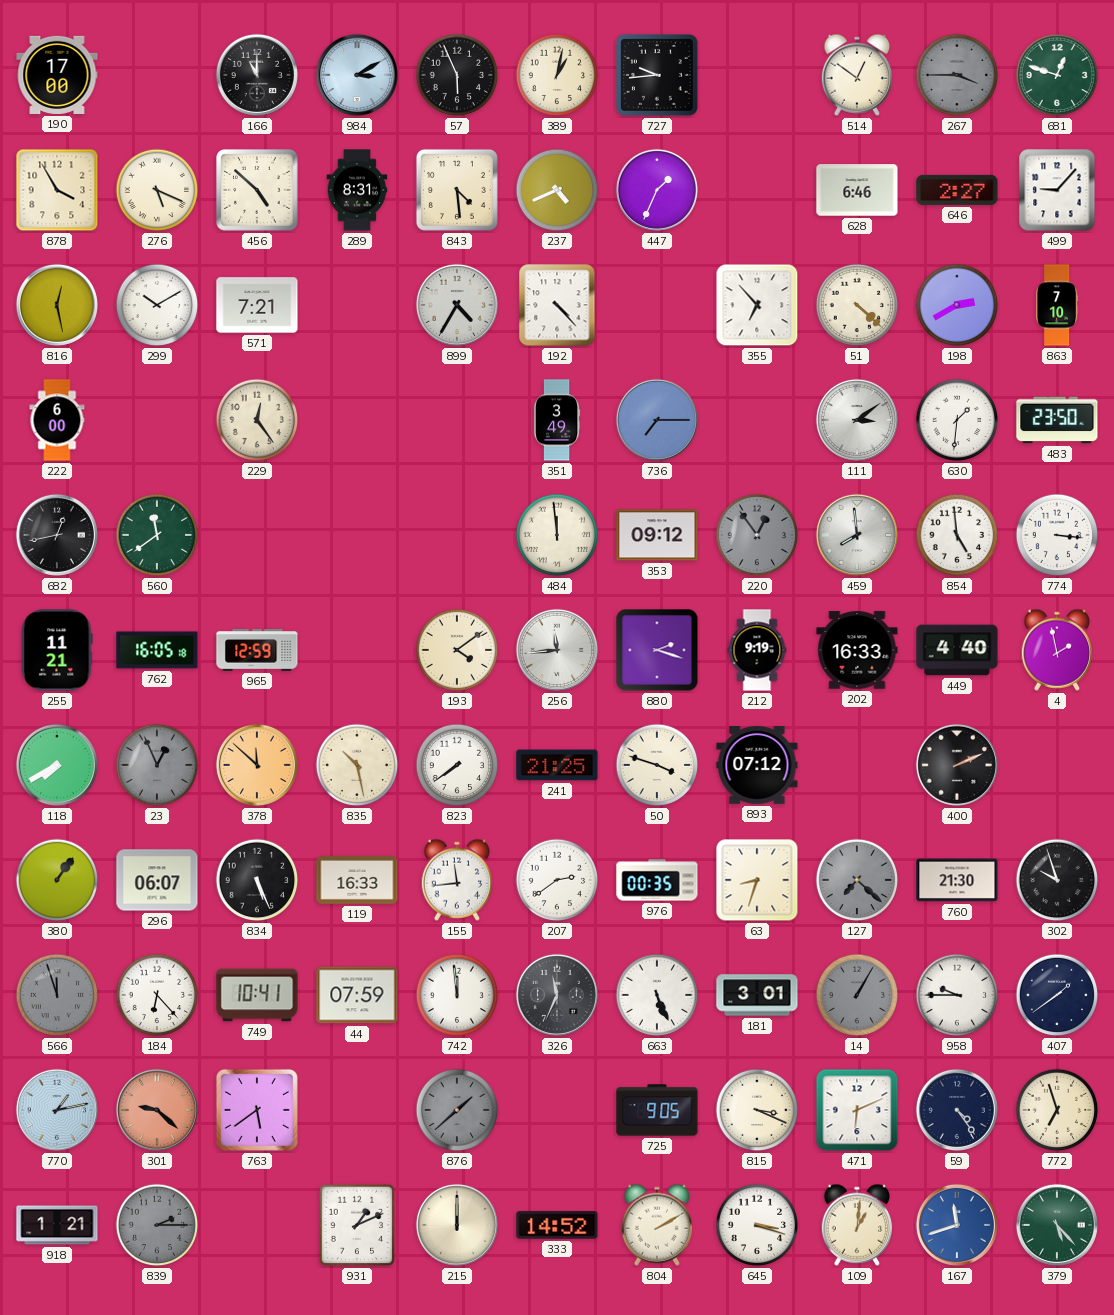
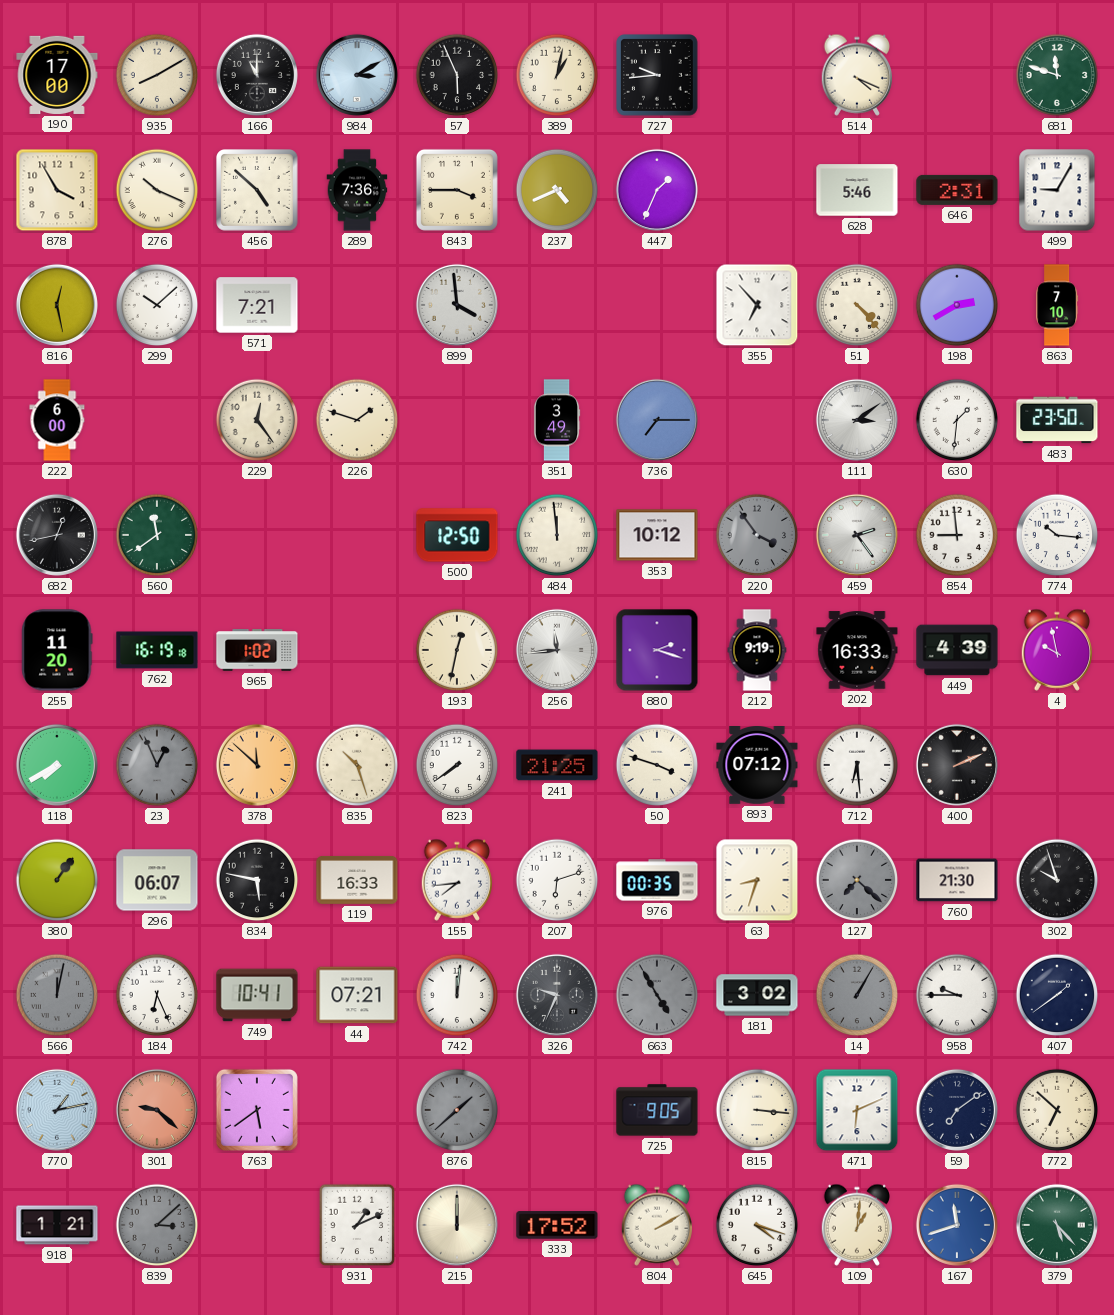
935: none -> 8:10
514: 12:51 -> 4:19
267: 3:45 -> none
681: 12:48 -> 11:48
276: 5:19 -> 10:19
289: 8:31 -> 7:36
843: 4:29 -> 3:45
628: 6:46 -> 5:46
646: 2:27 -> 2:31
499: 9:07 -> 9:05
299: 10:10 -> 10:08
899: 4:35 -> 3:59
192: 4:23 -> none
51: 4:22 -> 4:23
226: none -> 1:48
500: none -> 12:50
353: 09:12 -> 10:12
220: 12:54 -> 3:54
459: 7:59 -> 2:24
854: 4:59 -> 8:59
774: 3:16 -> 10:16
255: 11:21 -> 11:20
762: 16:05 -> 16:19
965: 12:59 -> 1:02
193: 4:09 -> 12:32
449: 4:40 -> 4:39
4: 1:58 -> 9:58
835: 10:28 -> 10:27
712: none -> 6:29
834: 5:26 -> 5:47
155: 11:44 -> 7:44
207: 2:39 -> 6:12
566: 11:57 -> 12:02
184: 6:23 -> 6:26
44: 07:59 -> 07:21
742: 11:59 -> 12:01
326: 11:34 -> 9:34
663: 5:26 -> 4:55
663 dial: white -> grey
181: 3:01 -> 3:02
815: 3:19 -> 3:16
59: 4:24 -> 7:09
772: 6:57 -> 6:52
839: 2:15 -> 3:08
333: 14:52 -> 17:52
645: 3:18 -> 4:18
